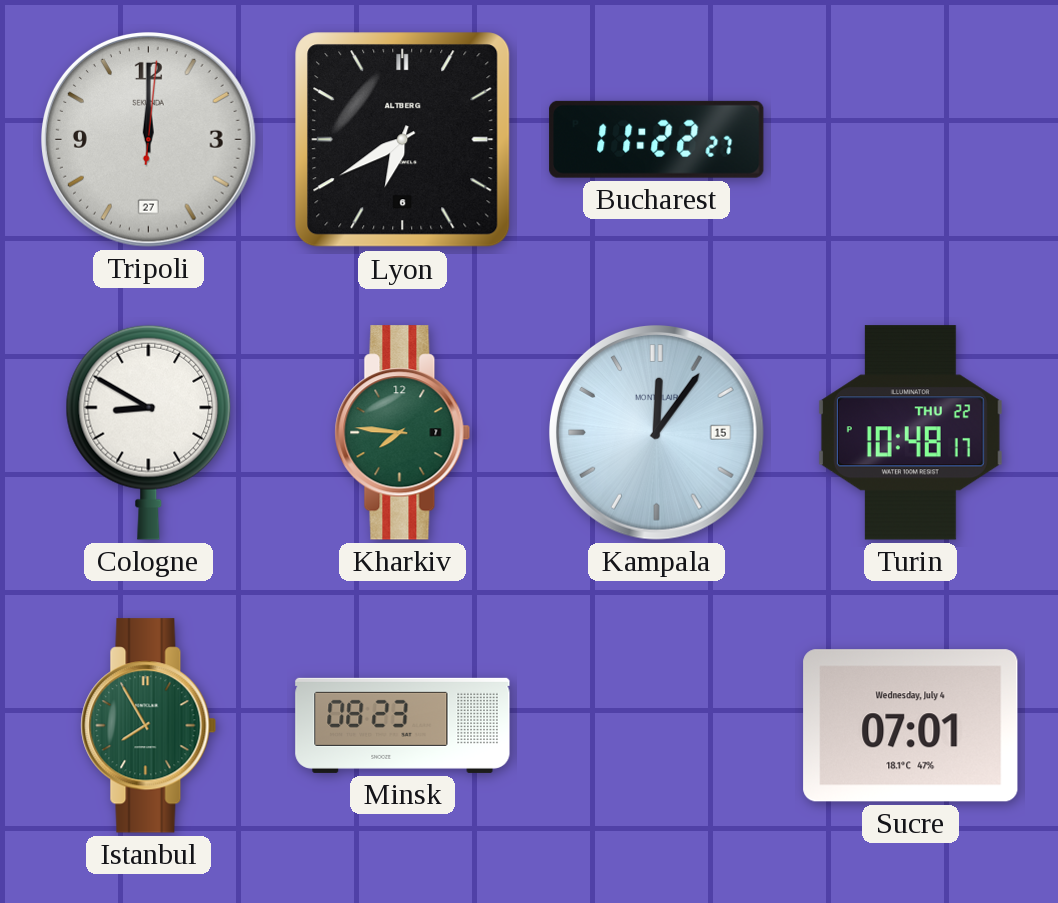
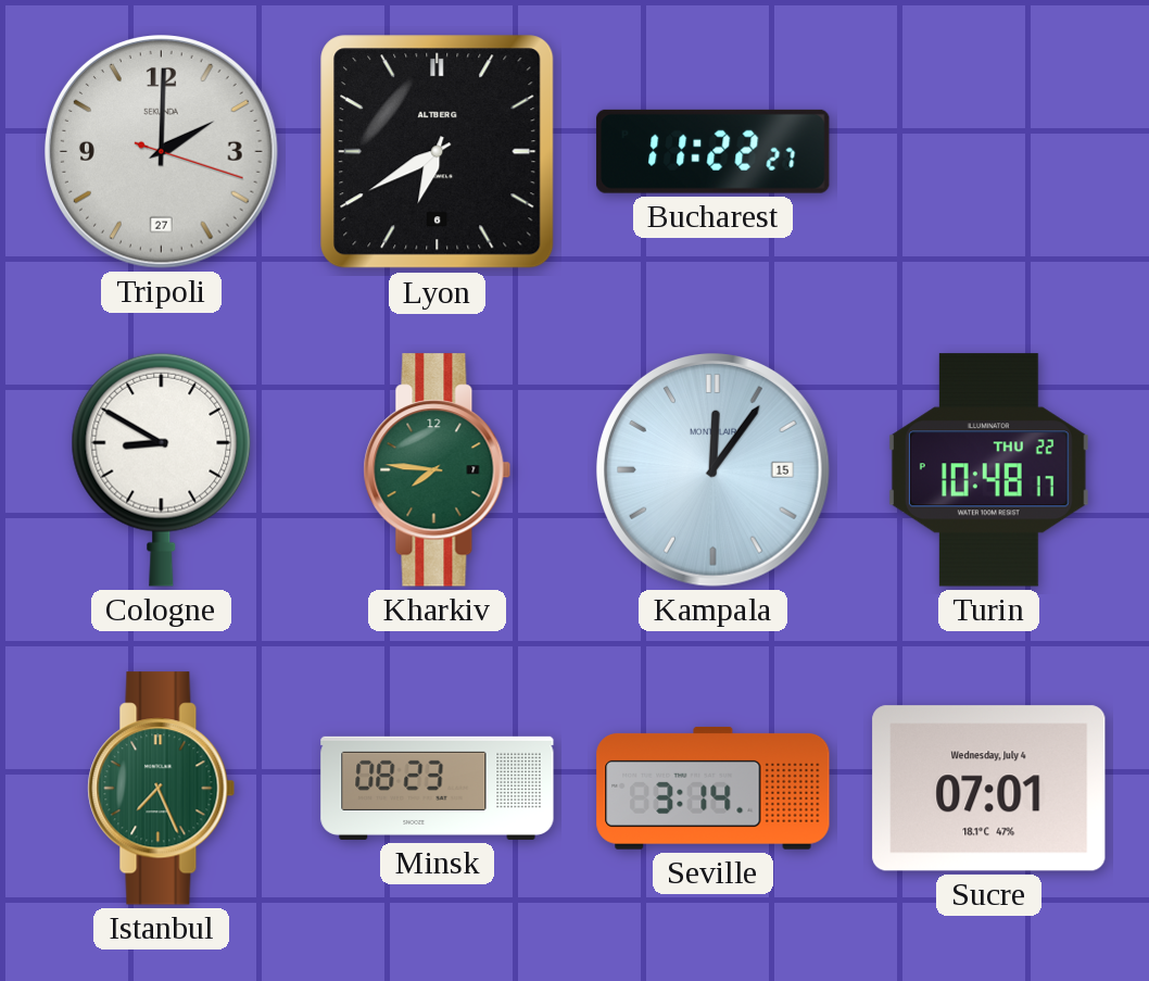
Tripoli: 12:00 -> 2:00
Istanbul: 7:55 -> 7:26
Seville: none -> 3:14
